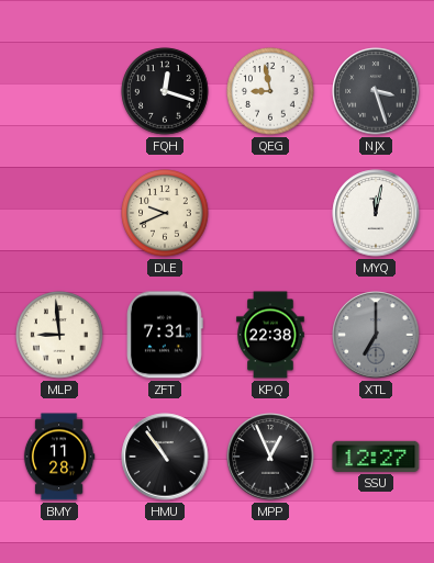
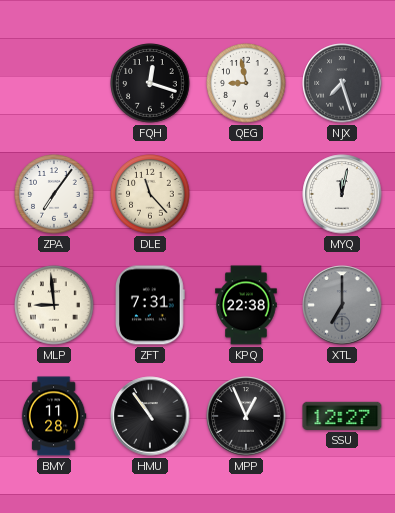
NJX: 3:27 -> 7:27
ZPA: none -> 7:06
DLE: 9:41 -> 11:23
